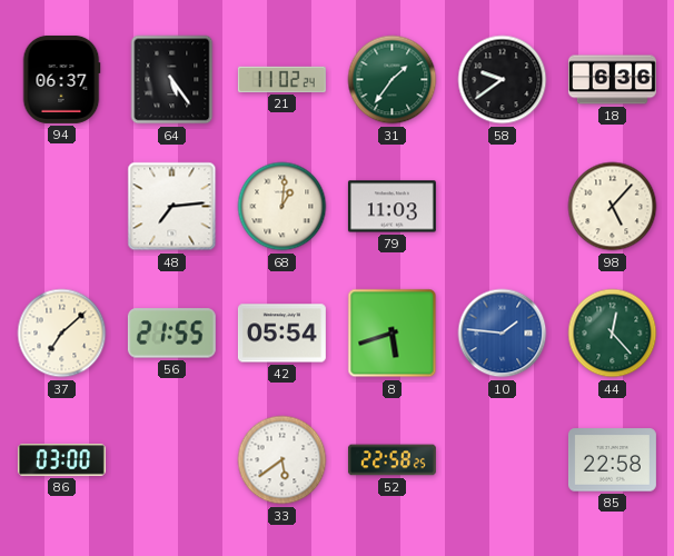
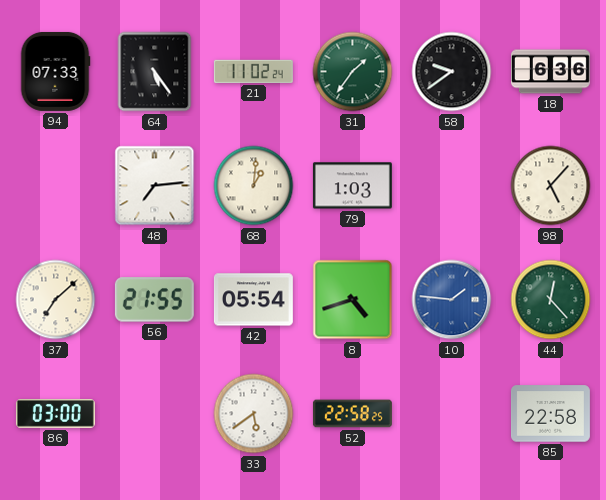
94: 06:37 -> 07:33
79: 11:03 -> 1:03
8: 5:42 -> 4:42
